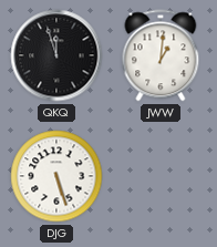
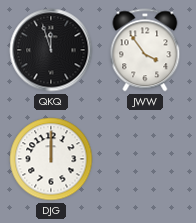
JWW: 1:01 -> 3:54
DJG: 5:27 -> 12:00
